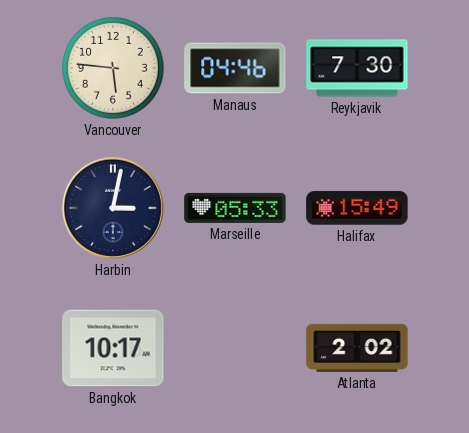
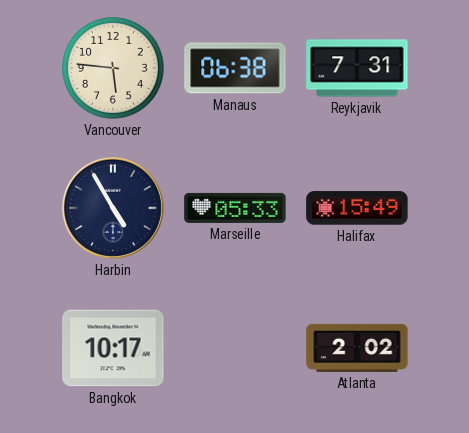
Manaus: 04:46 -> 06:38
Reykjavik: 7:30 -> 7:31
Harbin: 3:02 -> 4:55
